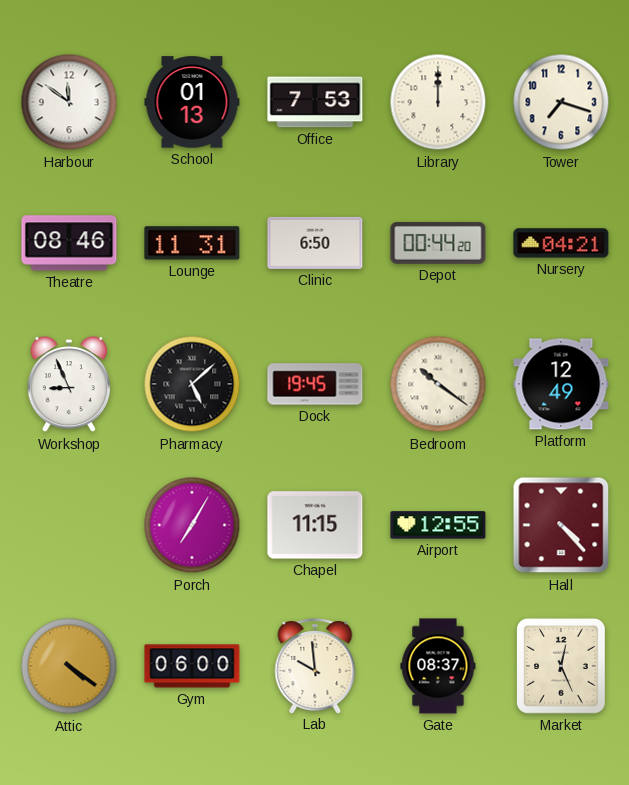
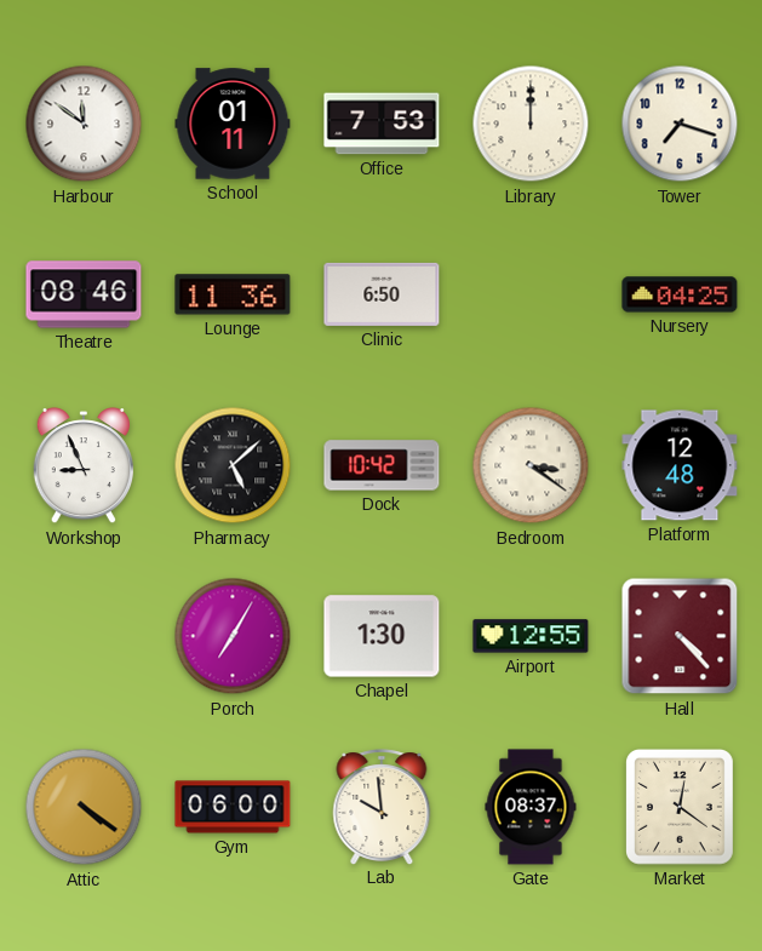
School: 01:13 -> 01:11
Lounge: 11:31 -> 11:36
Depot: 00:44 -> none
Nursery: 04:21 -> 04:25
Dock: 19:45 -> 10:42
Bedroom: 10:21 -> 3:21
Platform: 12:49 -> 12:48
Chapel: 11:15 -> 1:30
Market: 12:26 -> 12:21
